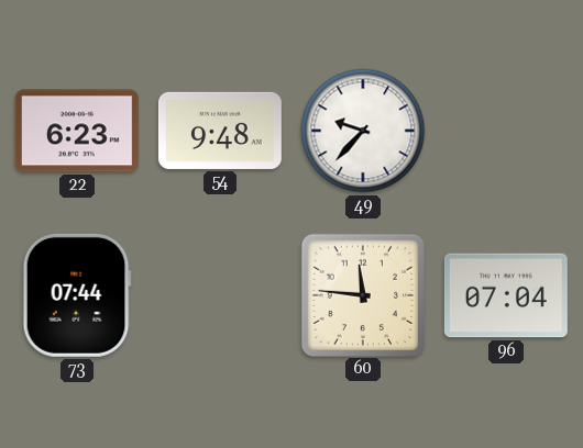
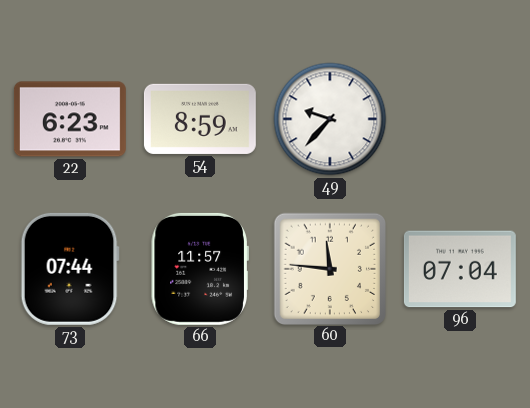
54: 9:48 -> 8:59
66: none -> 11:57
